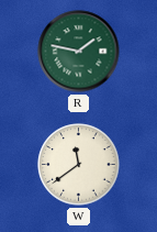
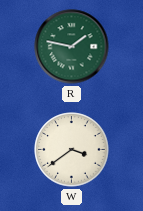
W: 11:39 -> 3:39
